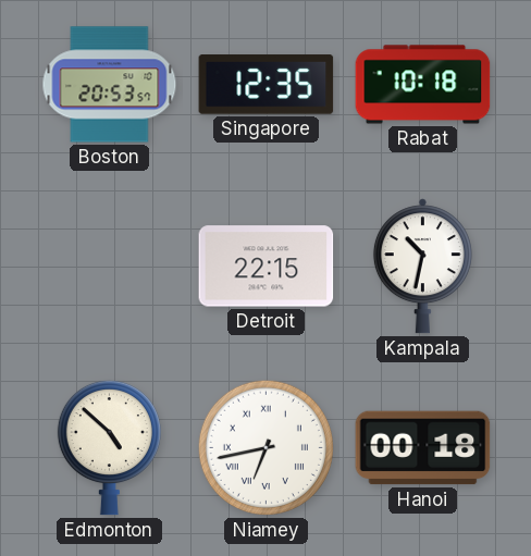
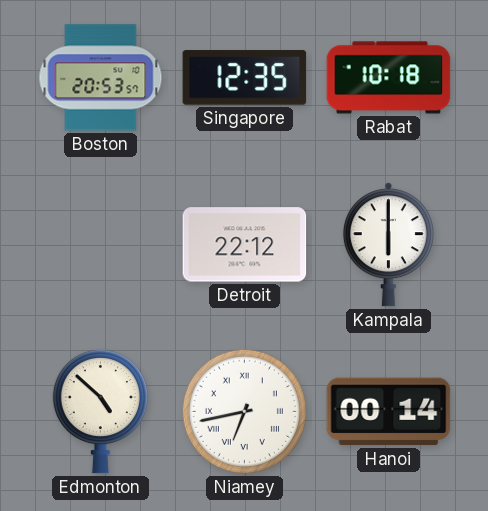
Detroit: 22:15 -> 22:12
Kampala: 10:32 -> 6:00
Hanoi: 00:18 -> 00:14
